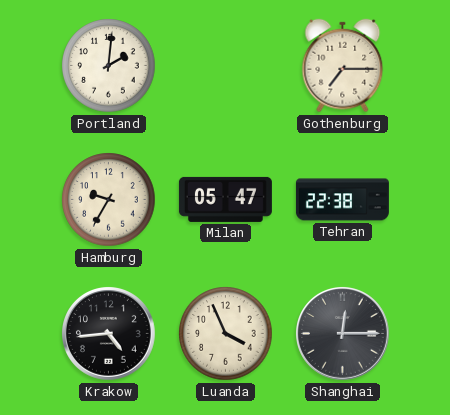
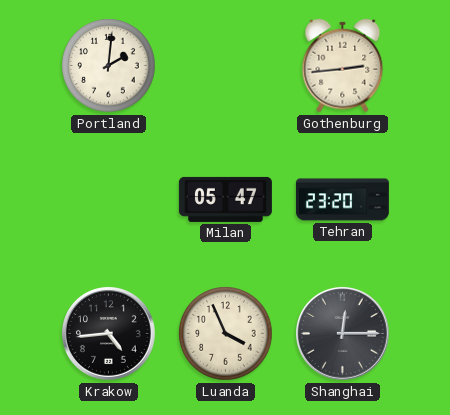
Gothenburg: 7:15 -> 2:44
Hamburg: 9:35 -> none
Tehran: 22:38 -> 23:20
